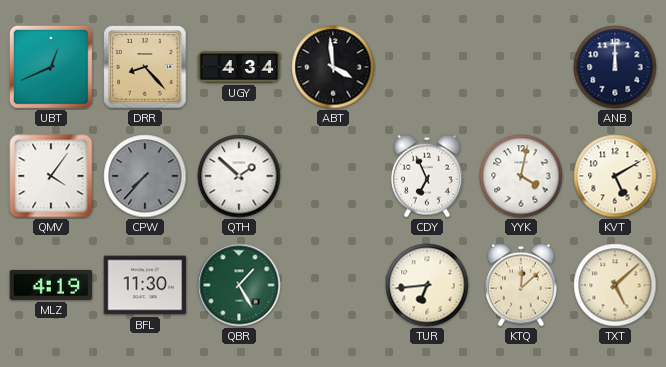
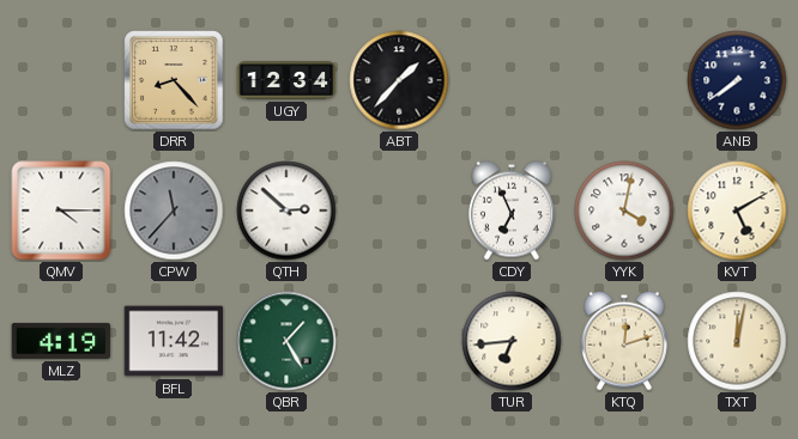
UBT: 12:41 -> none
UGY: 4:34 -> 12:34
ABT: 3:59 -> 1:37
ANB: 12:00 -> 7:39
QMV: 4:06 -> 4:15
CPW: 7:37 -> 11:37
QTH: 1:52 -> 2:52
BFL: 11:30 -> 11:42
KTQ: 12:08 -> 12:12
TXT: 5:08 -> 12:02
